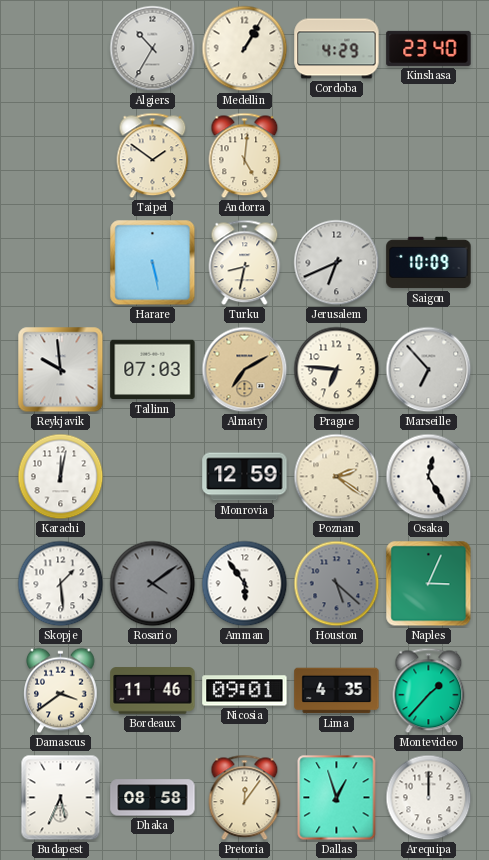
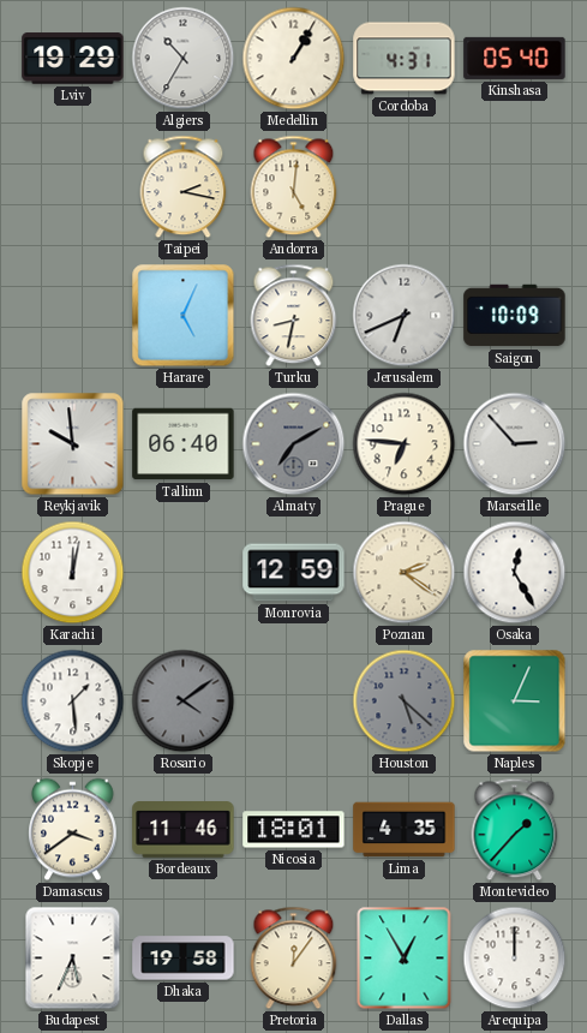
Lviv: none -> 19:29
Cordoba: 4:29 -> 4:31
Kinshasa: 23:40 -> 05:40
Taipei: 1:51 -> 2:17
Harare: 5:28 -> 5:04
Tallinn: 07:03 -> 06:40
Almaty dial: champagne -> grey
Marseille: 6:53 -> 2:53
Amman: 5:54 -> none
Nicosia: 09:01 -> 18:01
Dhaka: 08:58 -> 19:58
Dallas: 12:57 -> 12:55
